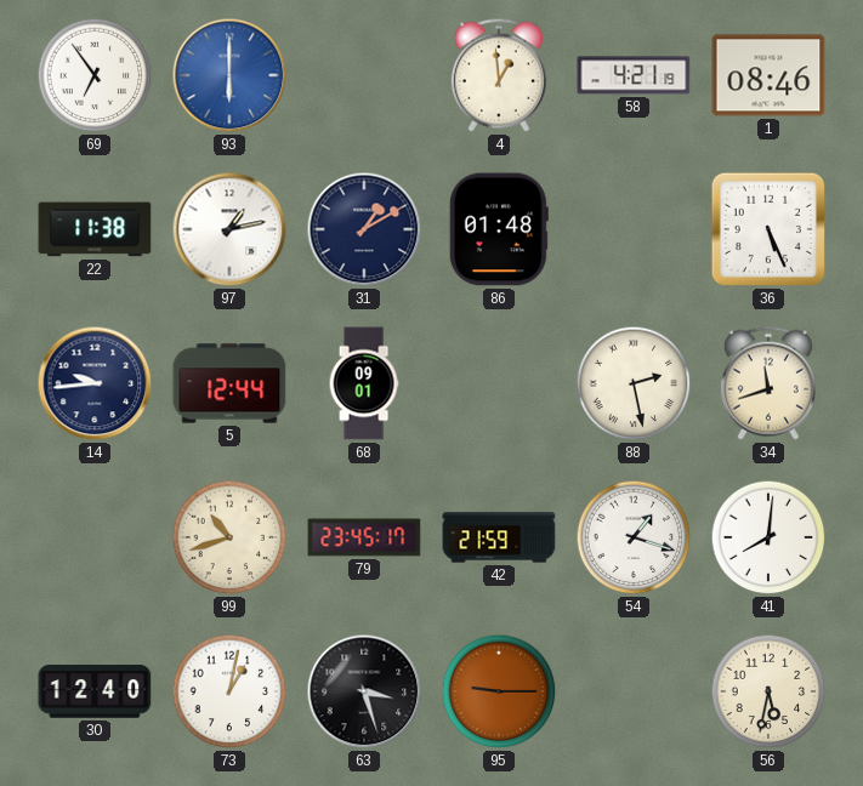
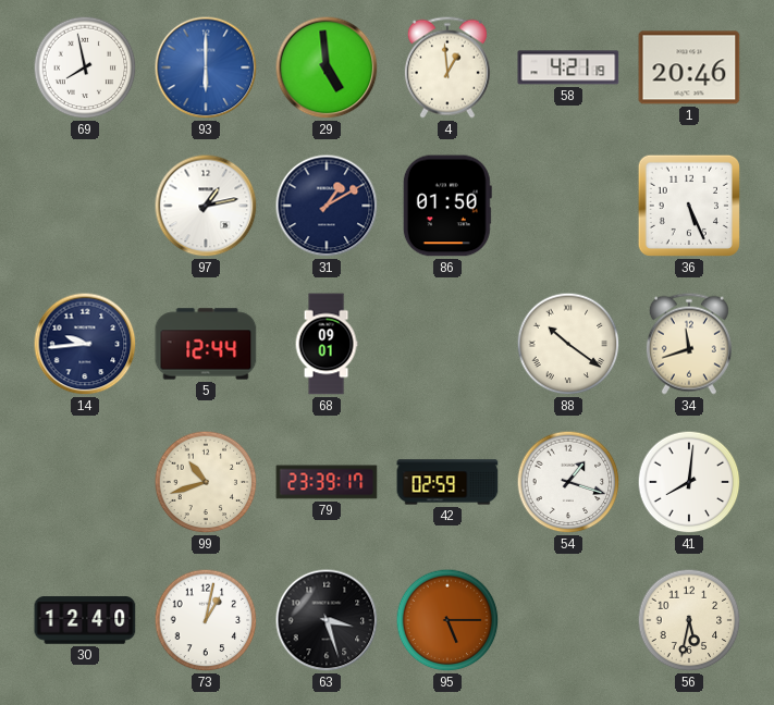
69: 6:54 -> 7:58
29: none -> 4:59
1: 08:46 -> 20:46
22: 11:38 -> none
86: 01:48 -> 01:50
88: 2:28 -> 10:21
79: 23:45 -> 23:39
42: 21:59 -> 02:59
95: 9:15 -> 5:15
